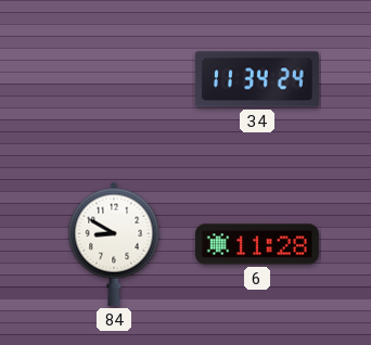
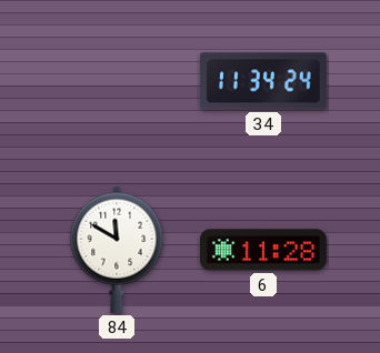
84: 8:50 -> 11:50
